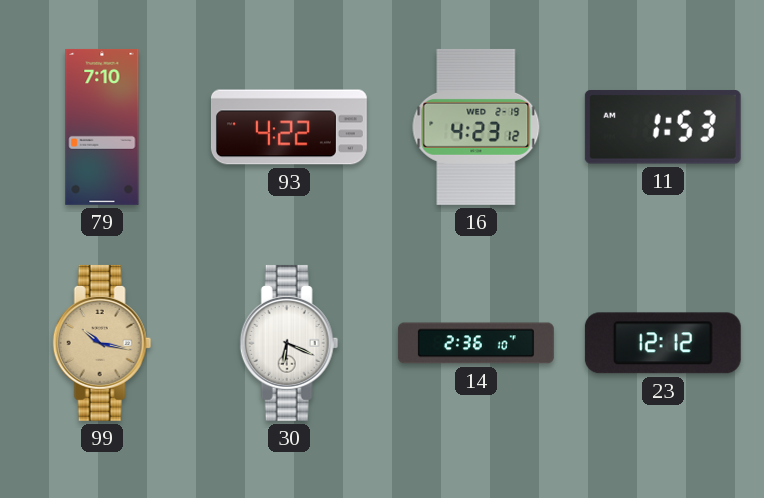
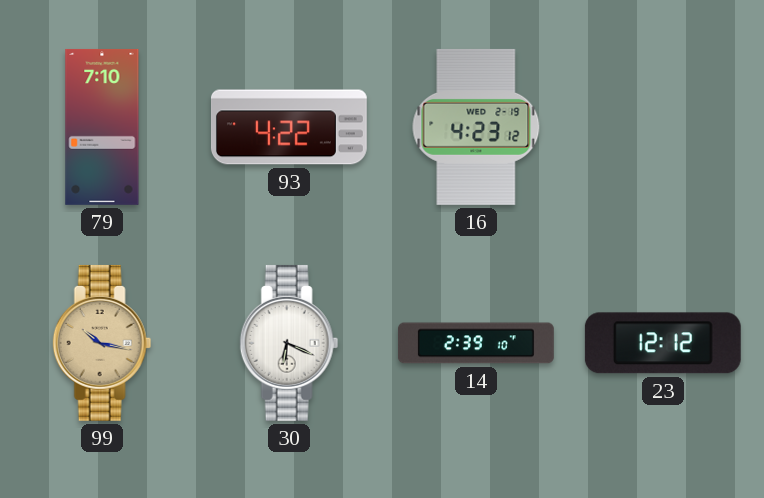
11: 1:53 -> none
14: 2:36 -> 2:39
